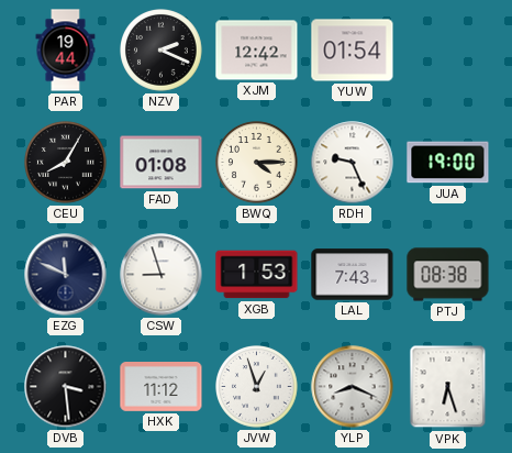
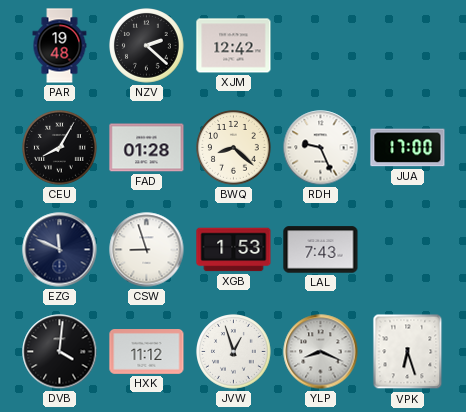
PAR: 19:44 -> 19:48
NZV: 2:19 -> 2:22
YUW: 01:54 -> none
FAD: 01:08 -> 01:28
BWQ: 4:15 -> 8:22
JUA: 19:00 -> 17:00
PTJ: 08:38 -> none
DVB: 3:29 -> 4:01
